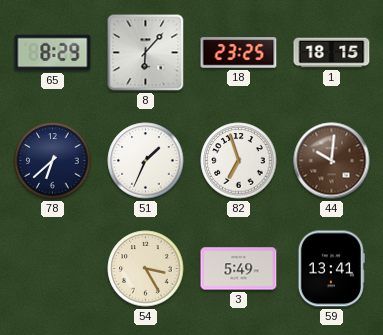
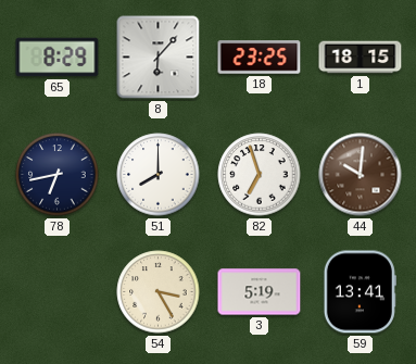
78: 6:38 -> 6:43
51: 1:34 -> 8:00
3: 5:49 -> 5:19
